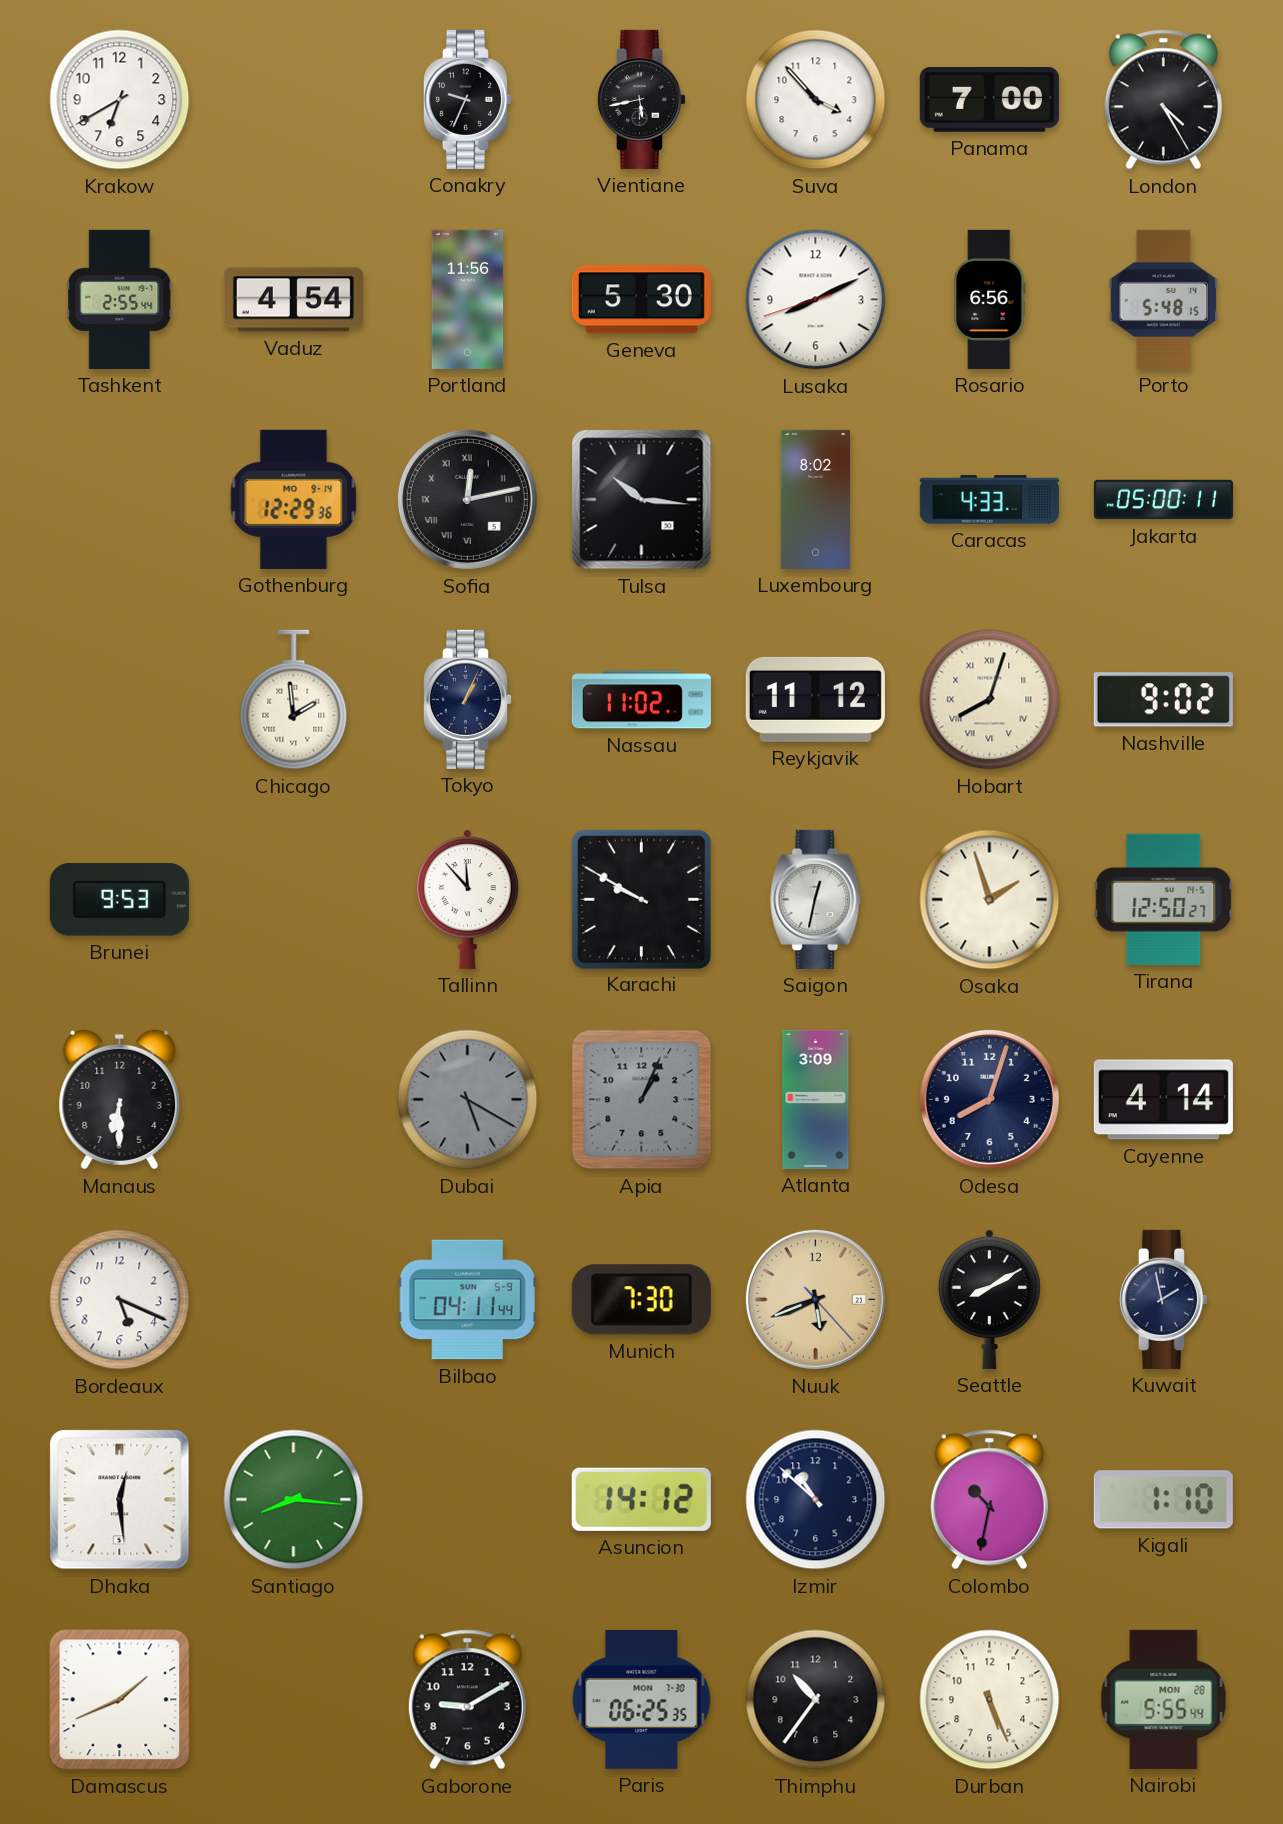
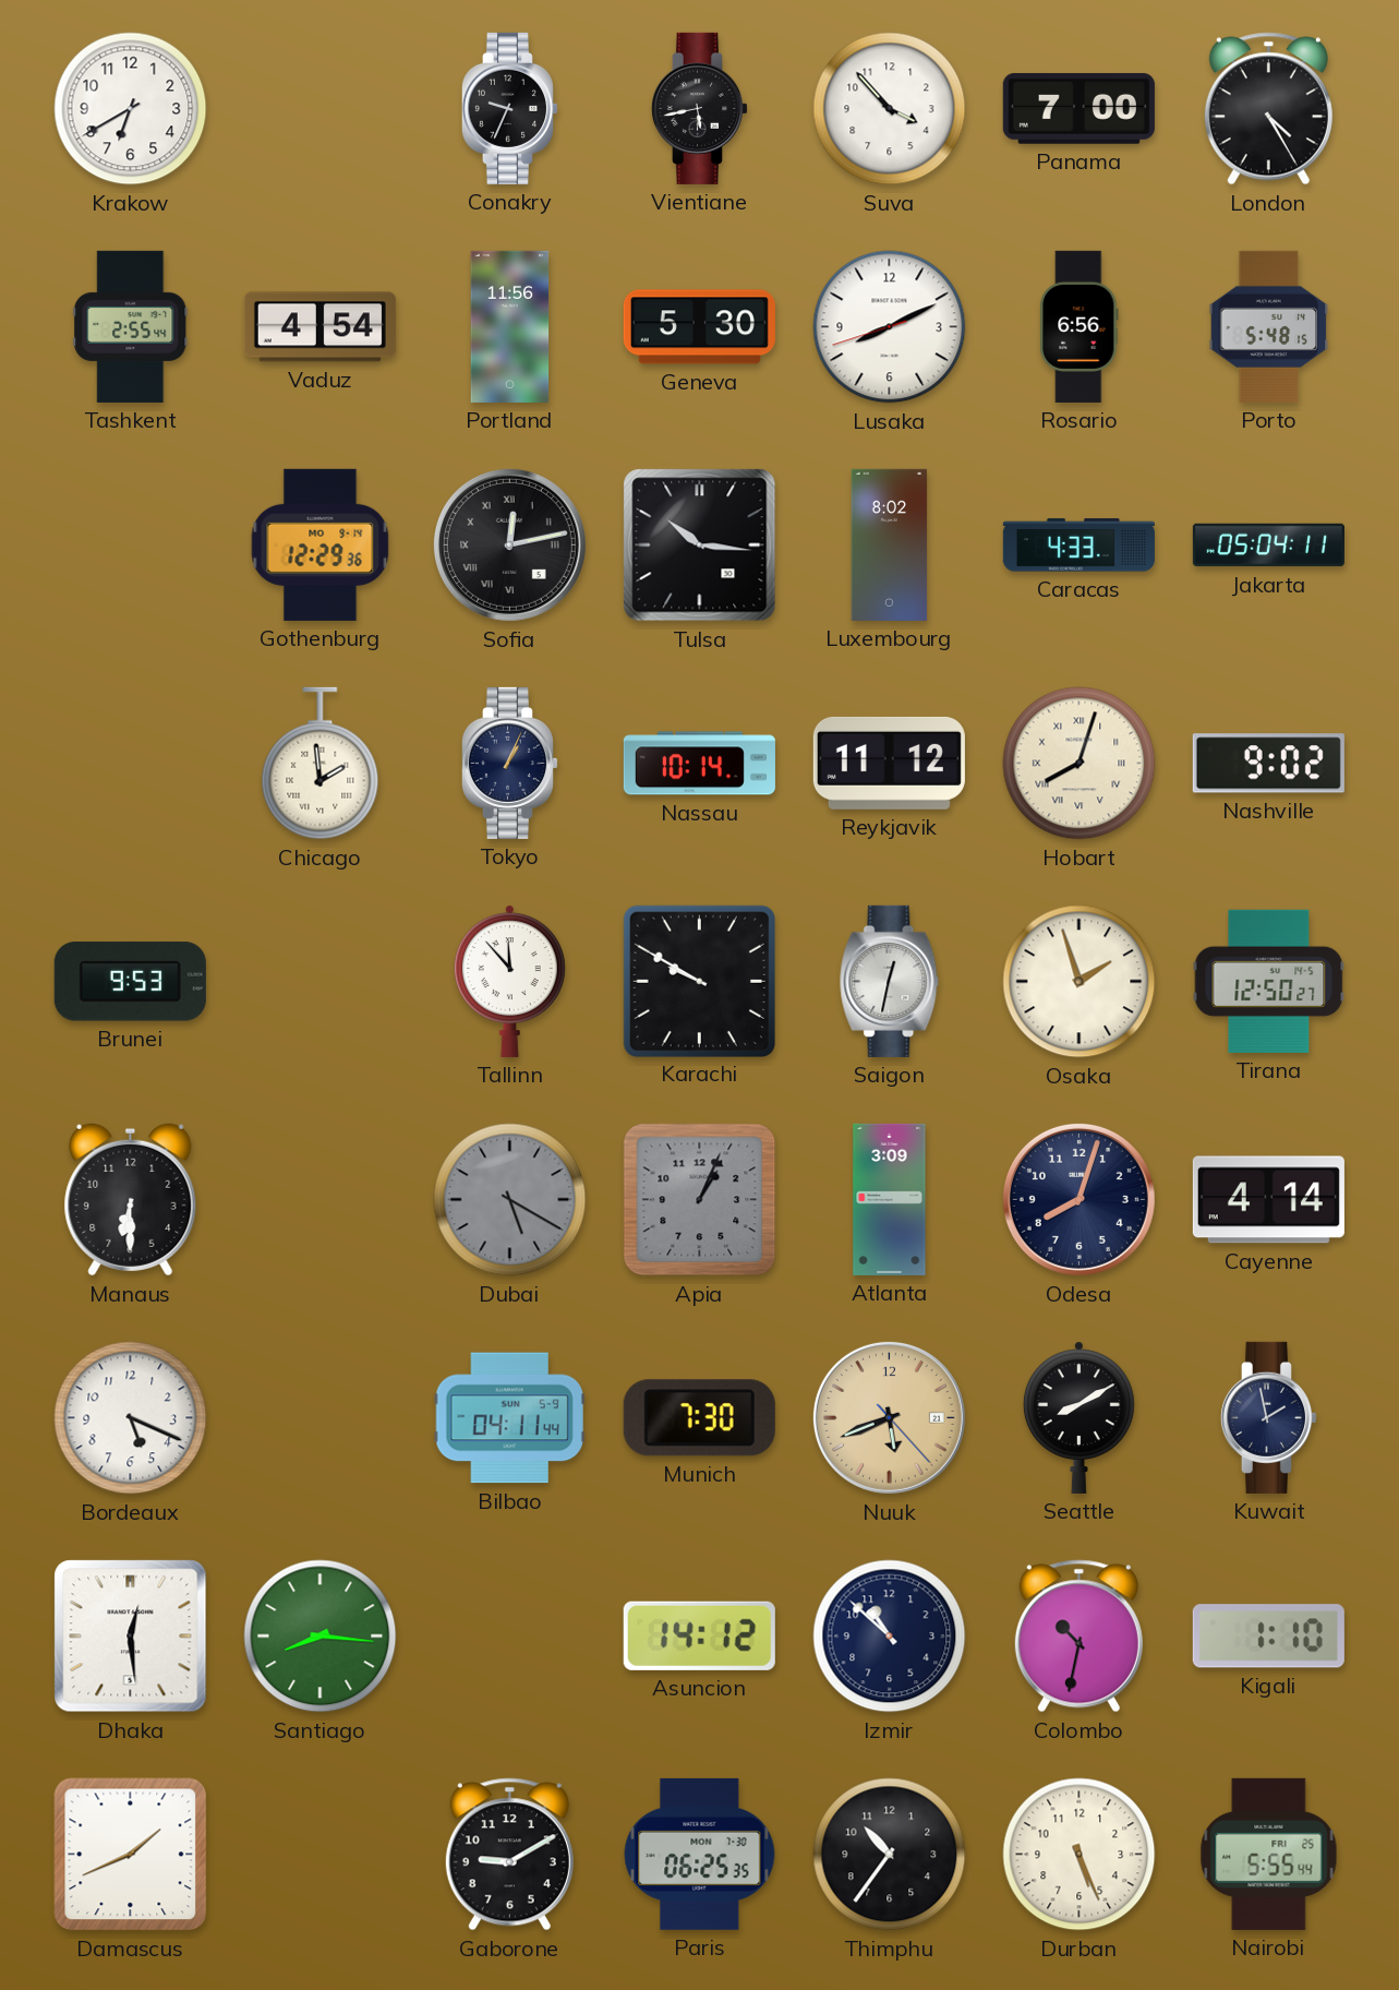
Jakarta: 05:00 -> 05:04
Nassau: 11:02 -> 10:14
Nairobi date: MON 28 -> FRI 25
